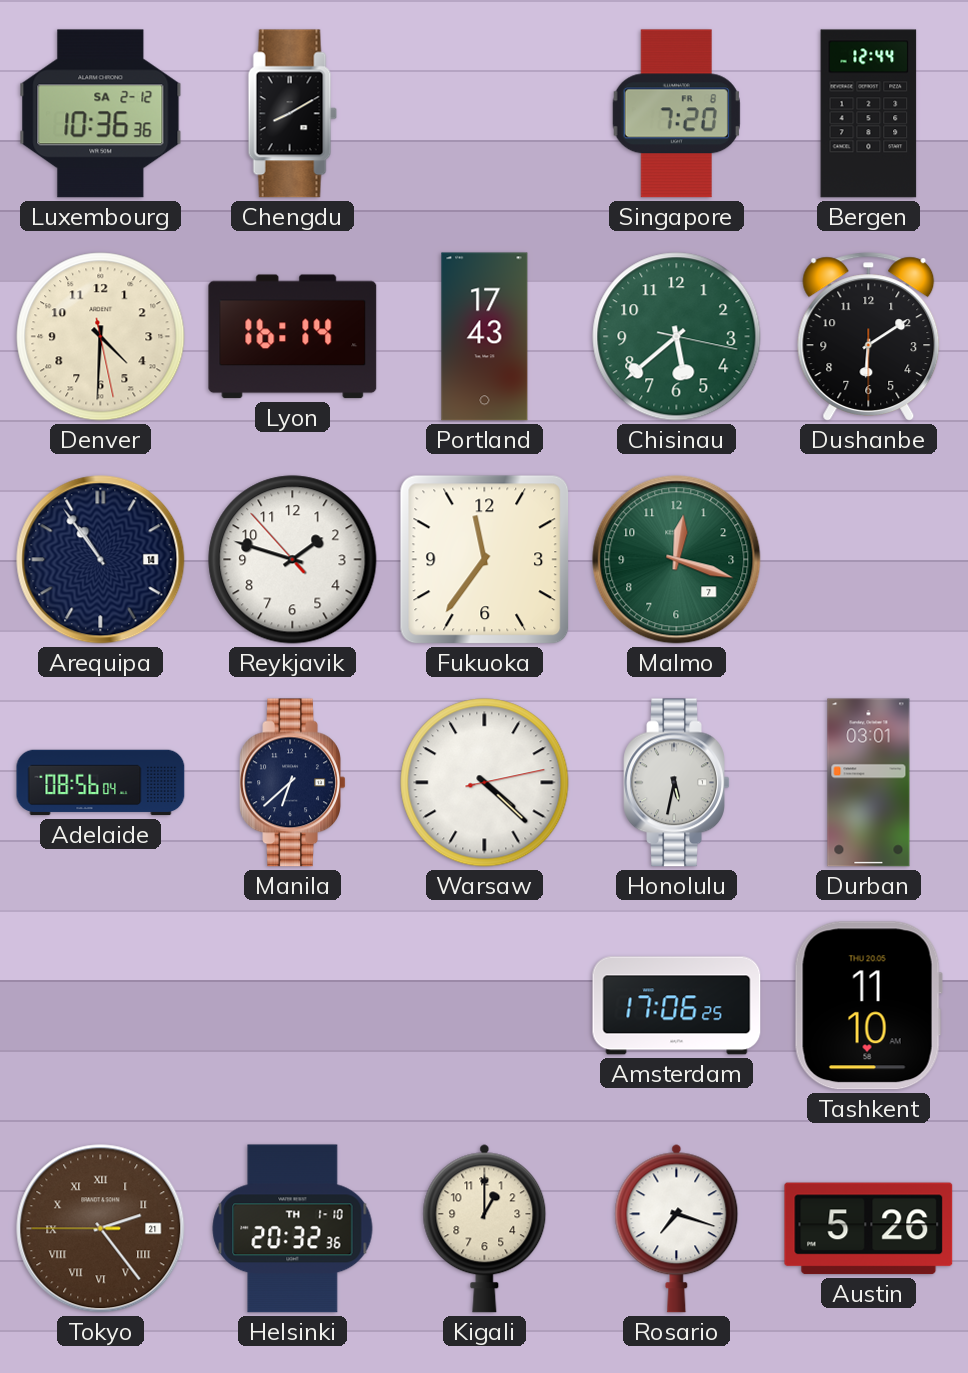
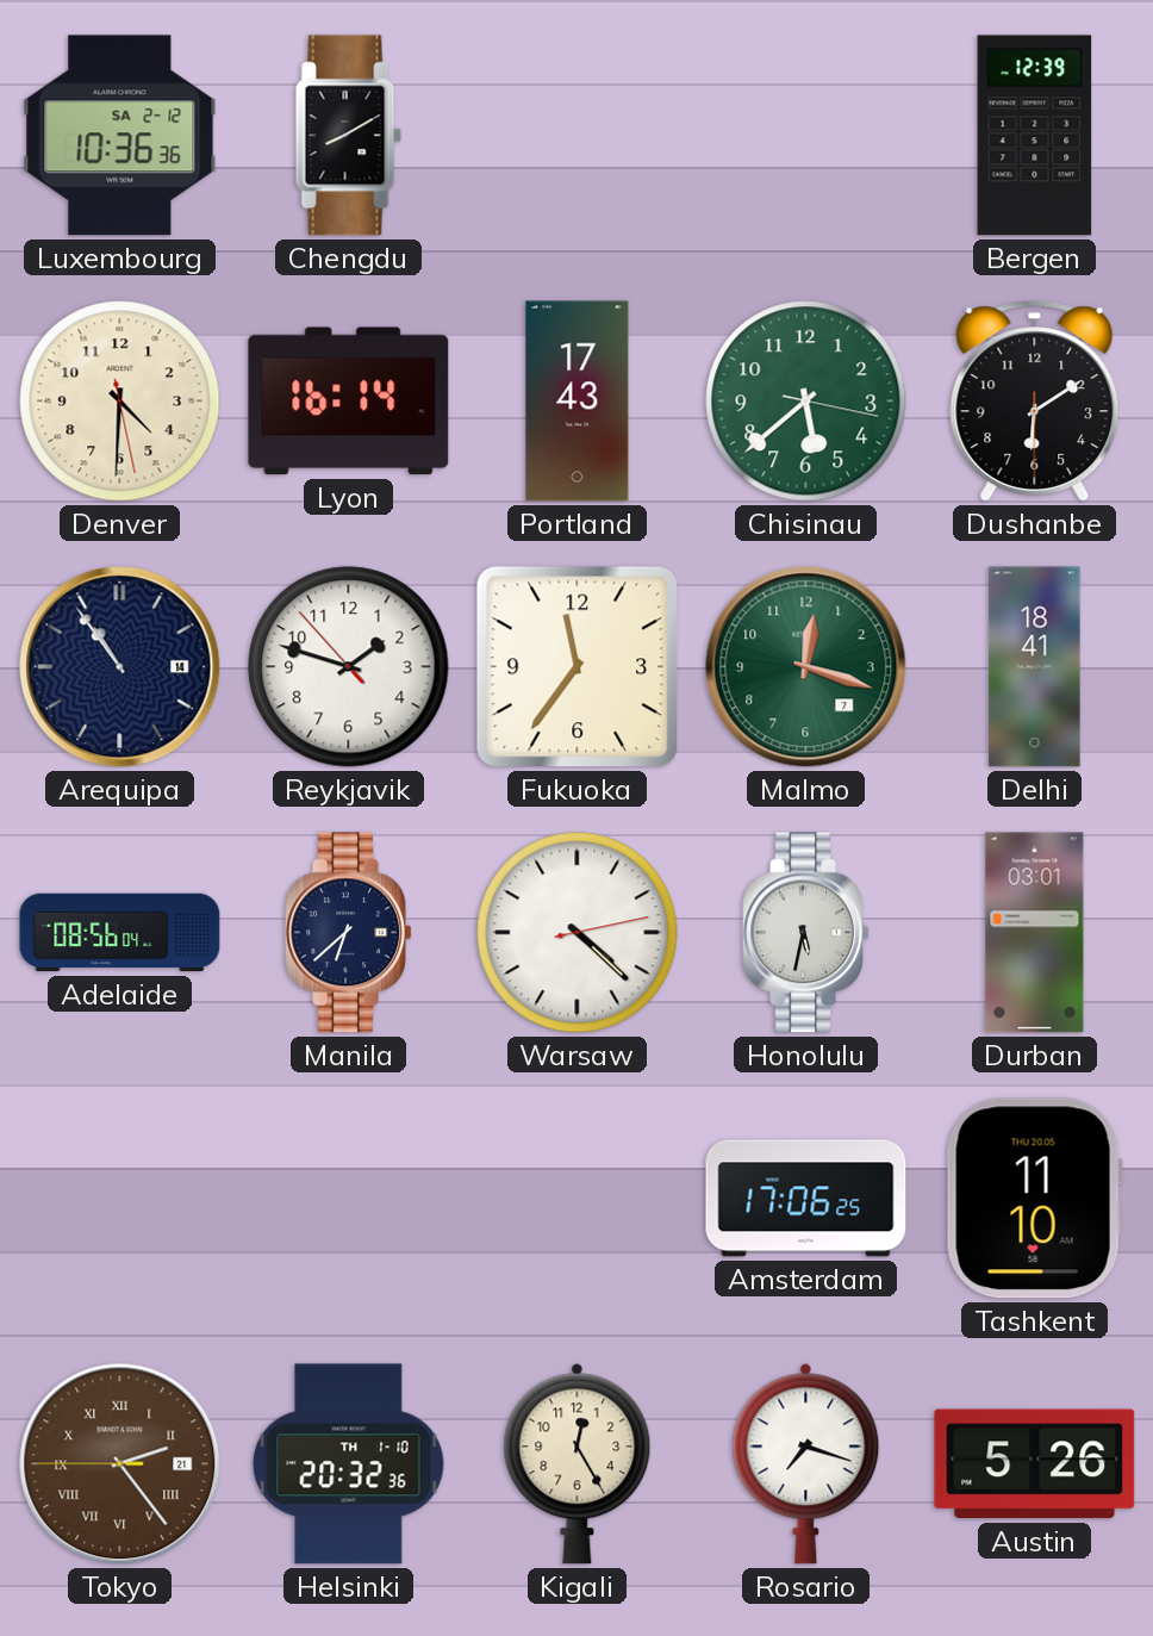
Singapore: 7:20 -> none
Bergen: 12:44 -> 12:39
Delhi: none -> 18:41
Kigali: 1:00 -> 12:25
